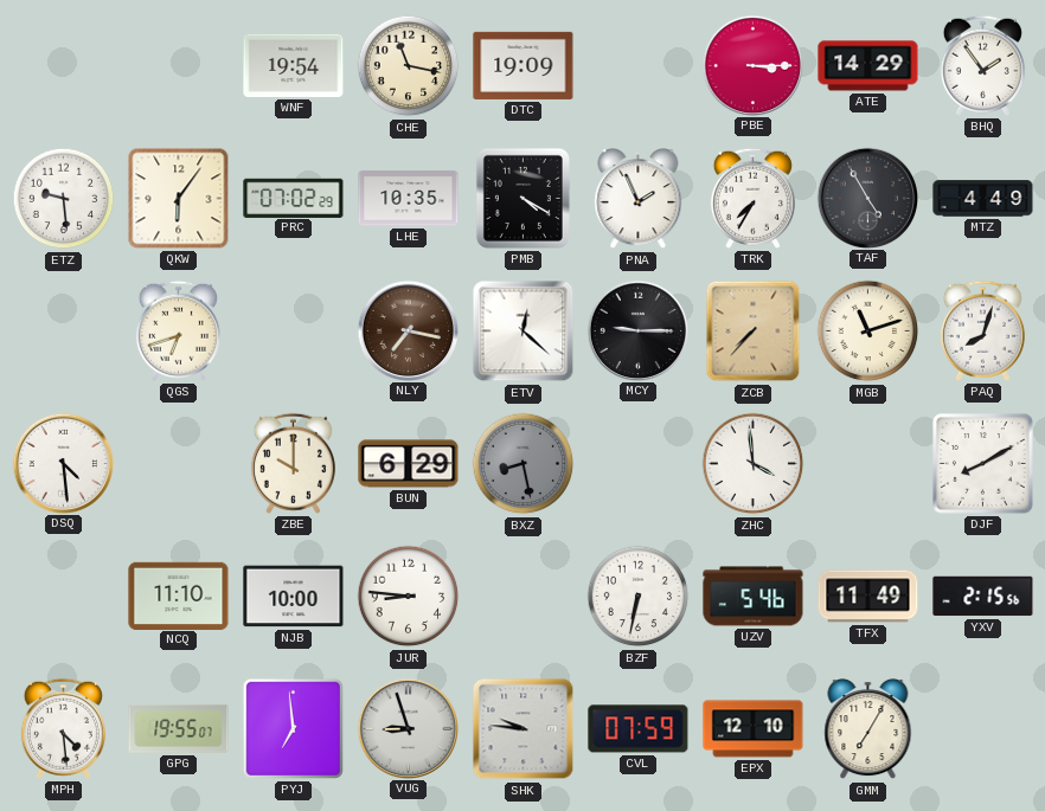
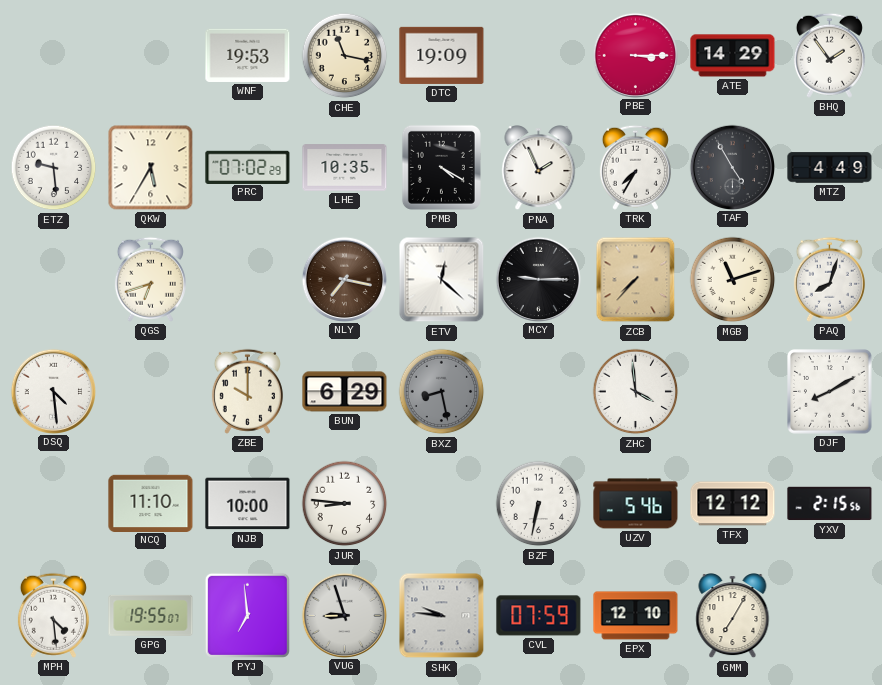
WNF: 19:54 -> 19:53
QKW: 6:06 -> 5:35
TFX: 11:49 -> 12:12
